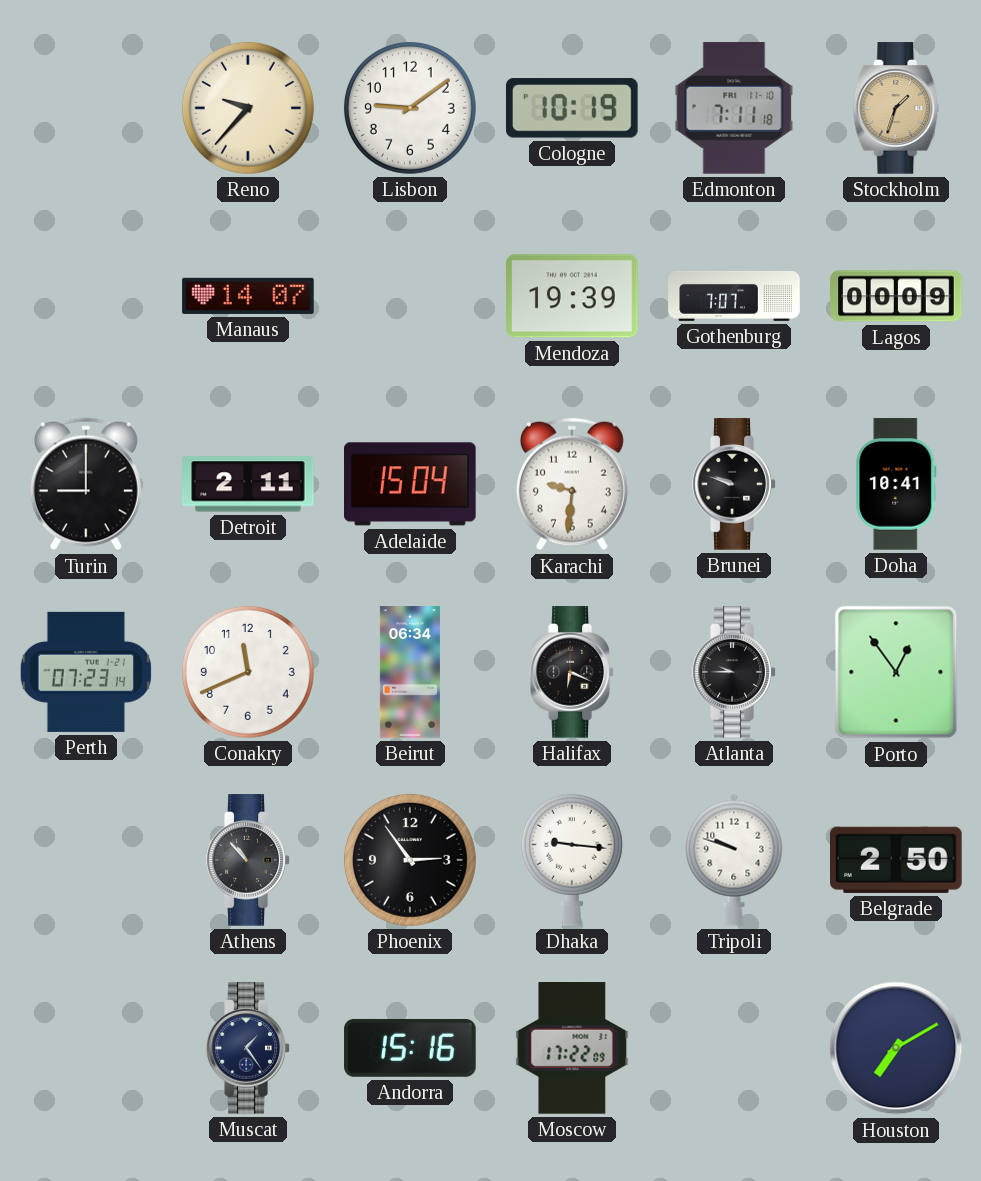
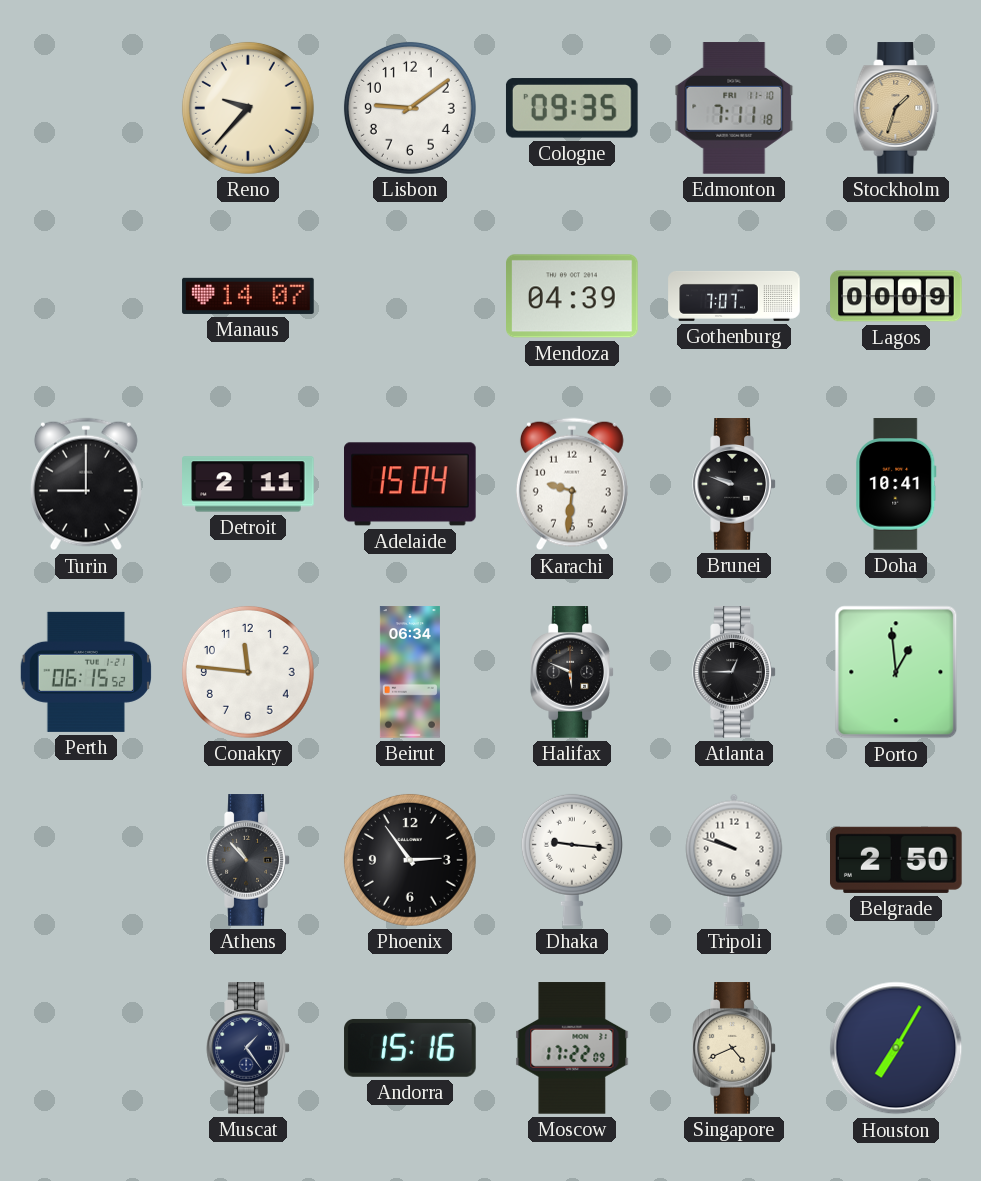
Cologne: 10:19 -> 09:35
Mendoza: 19:39 -> 04:39
Perth: 07:23 -> 06:15
Conakry: 11:41 -> 11:46
Halifax: 6:19 -> 5:49
Atlanta: 9:45 -> 12:45
Porto: 12:54 -> 12:59
Singapore: none -> 4:41
Houston: 7:10 -> 7:05
